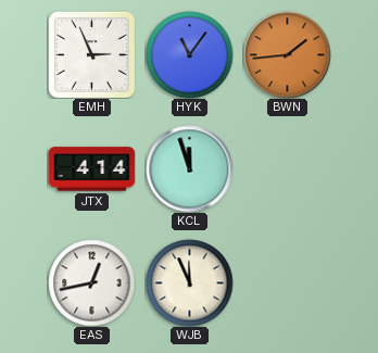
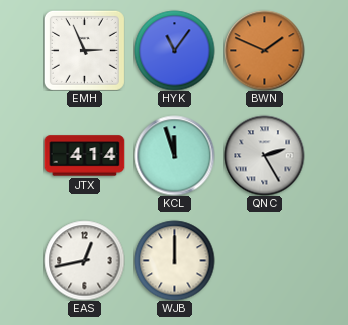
BWN: 1:44 -> 1:49
QNC: none -> 2:25
WJB: 11:56 -> 12:00
